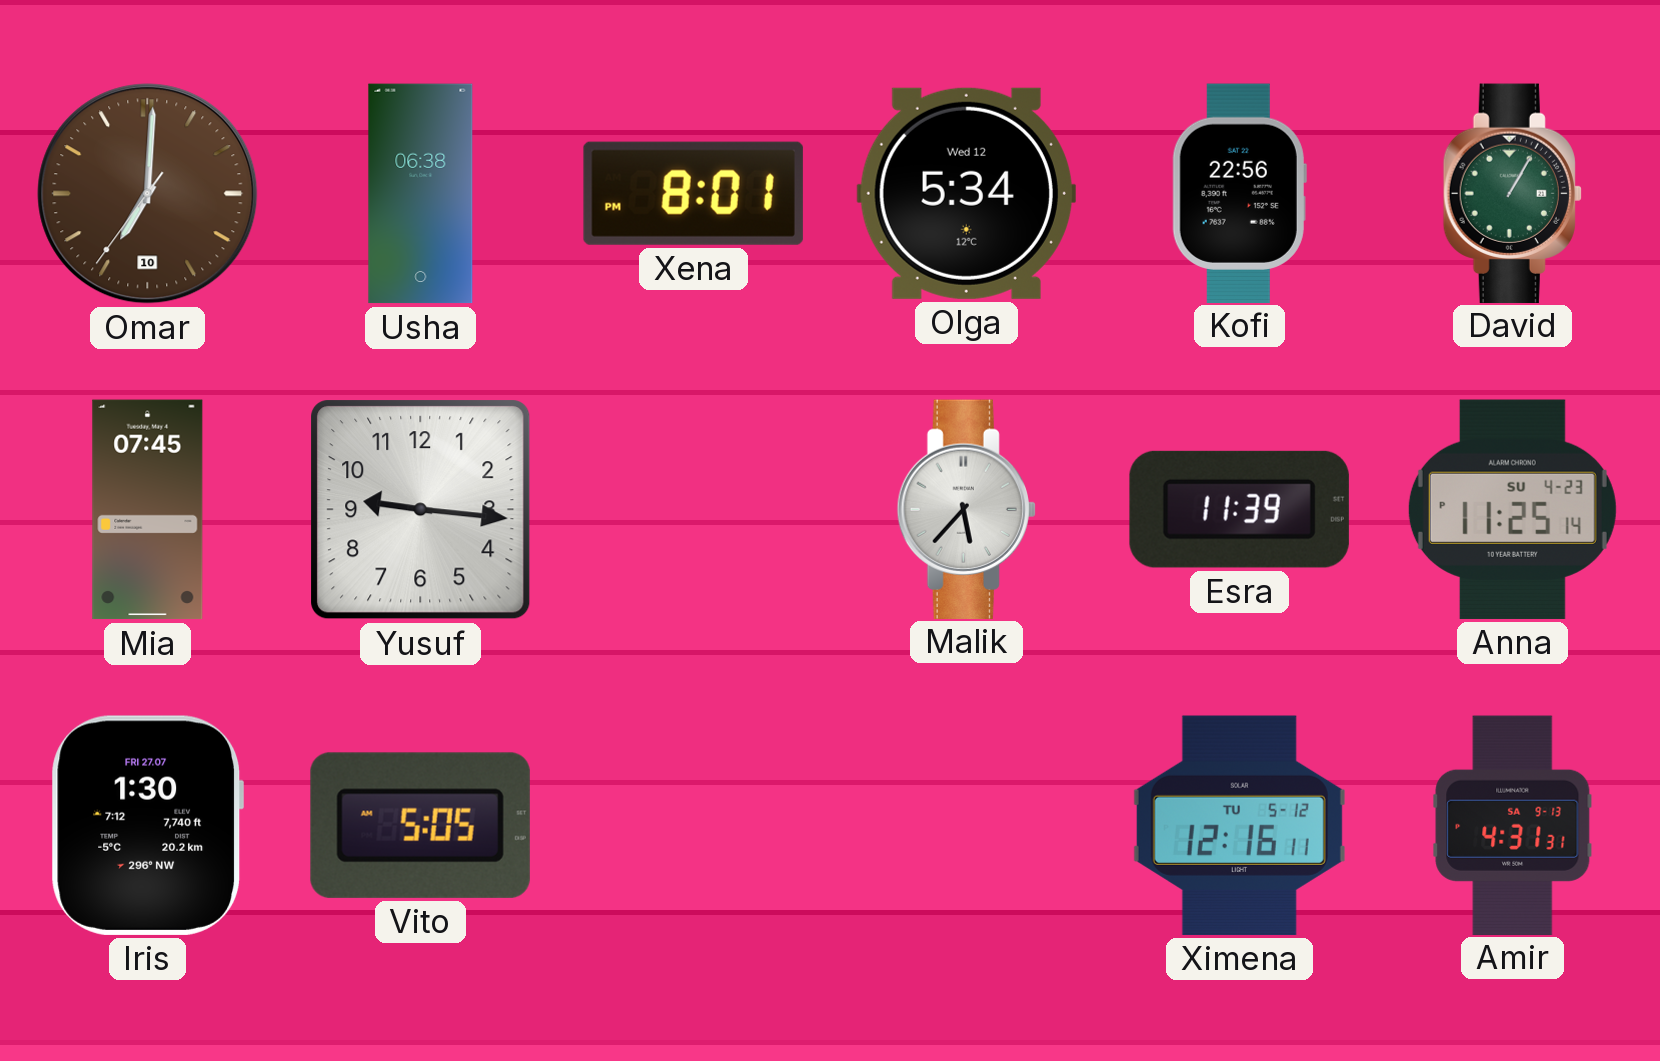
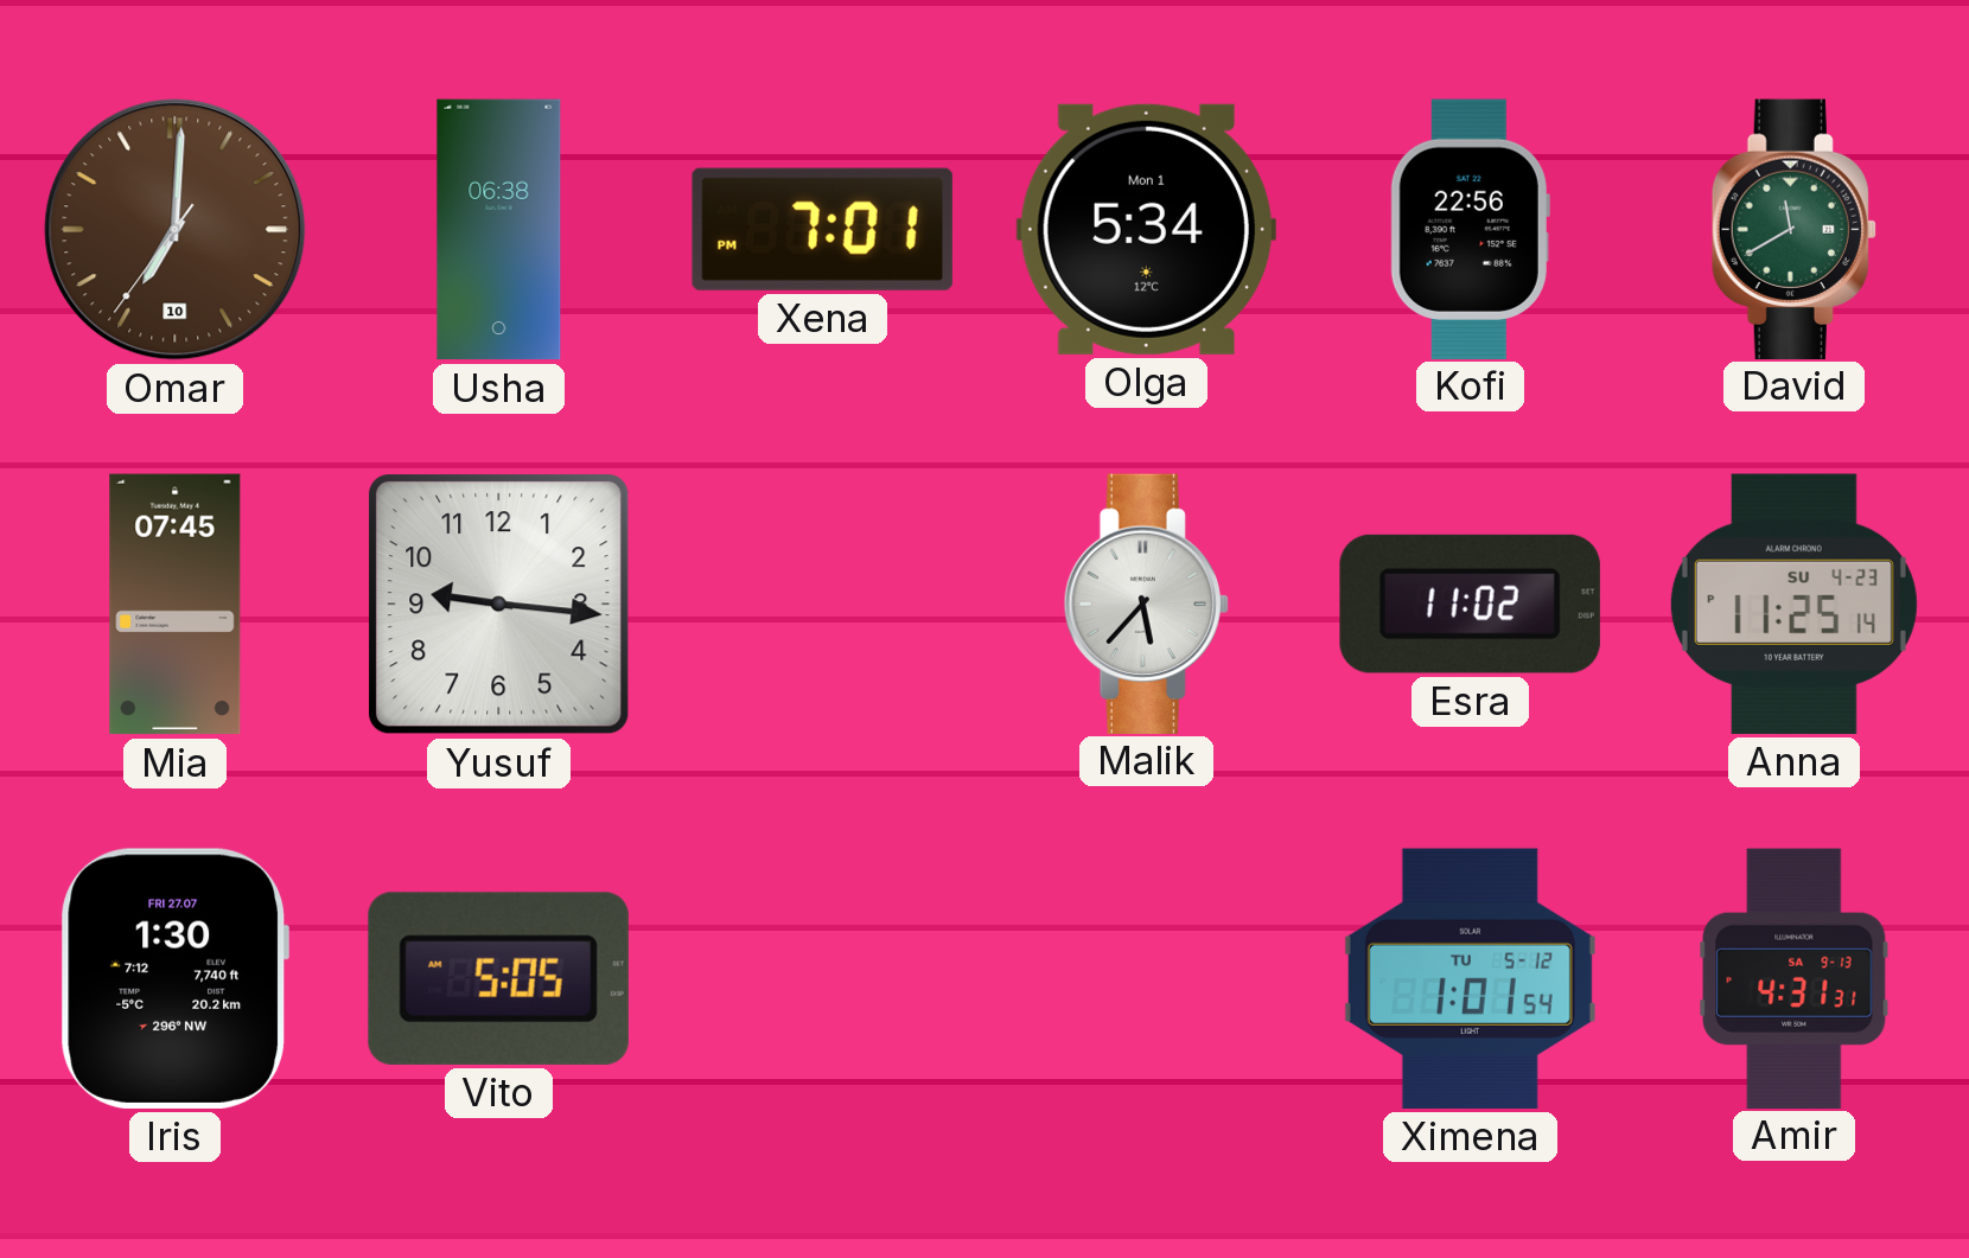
Xena: 8:01 -> 7:01
Olga date: Wed 12 -> Mon 1
David: 1:05 -> 11:40
Esra: 11:39 -> 11:02
Ximena: 12:16 -> 1:01
